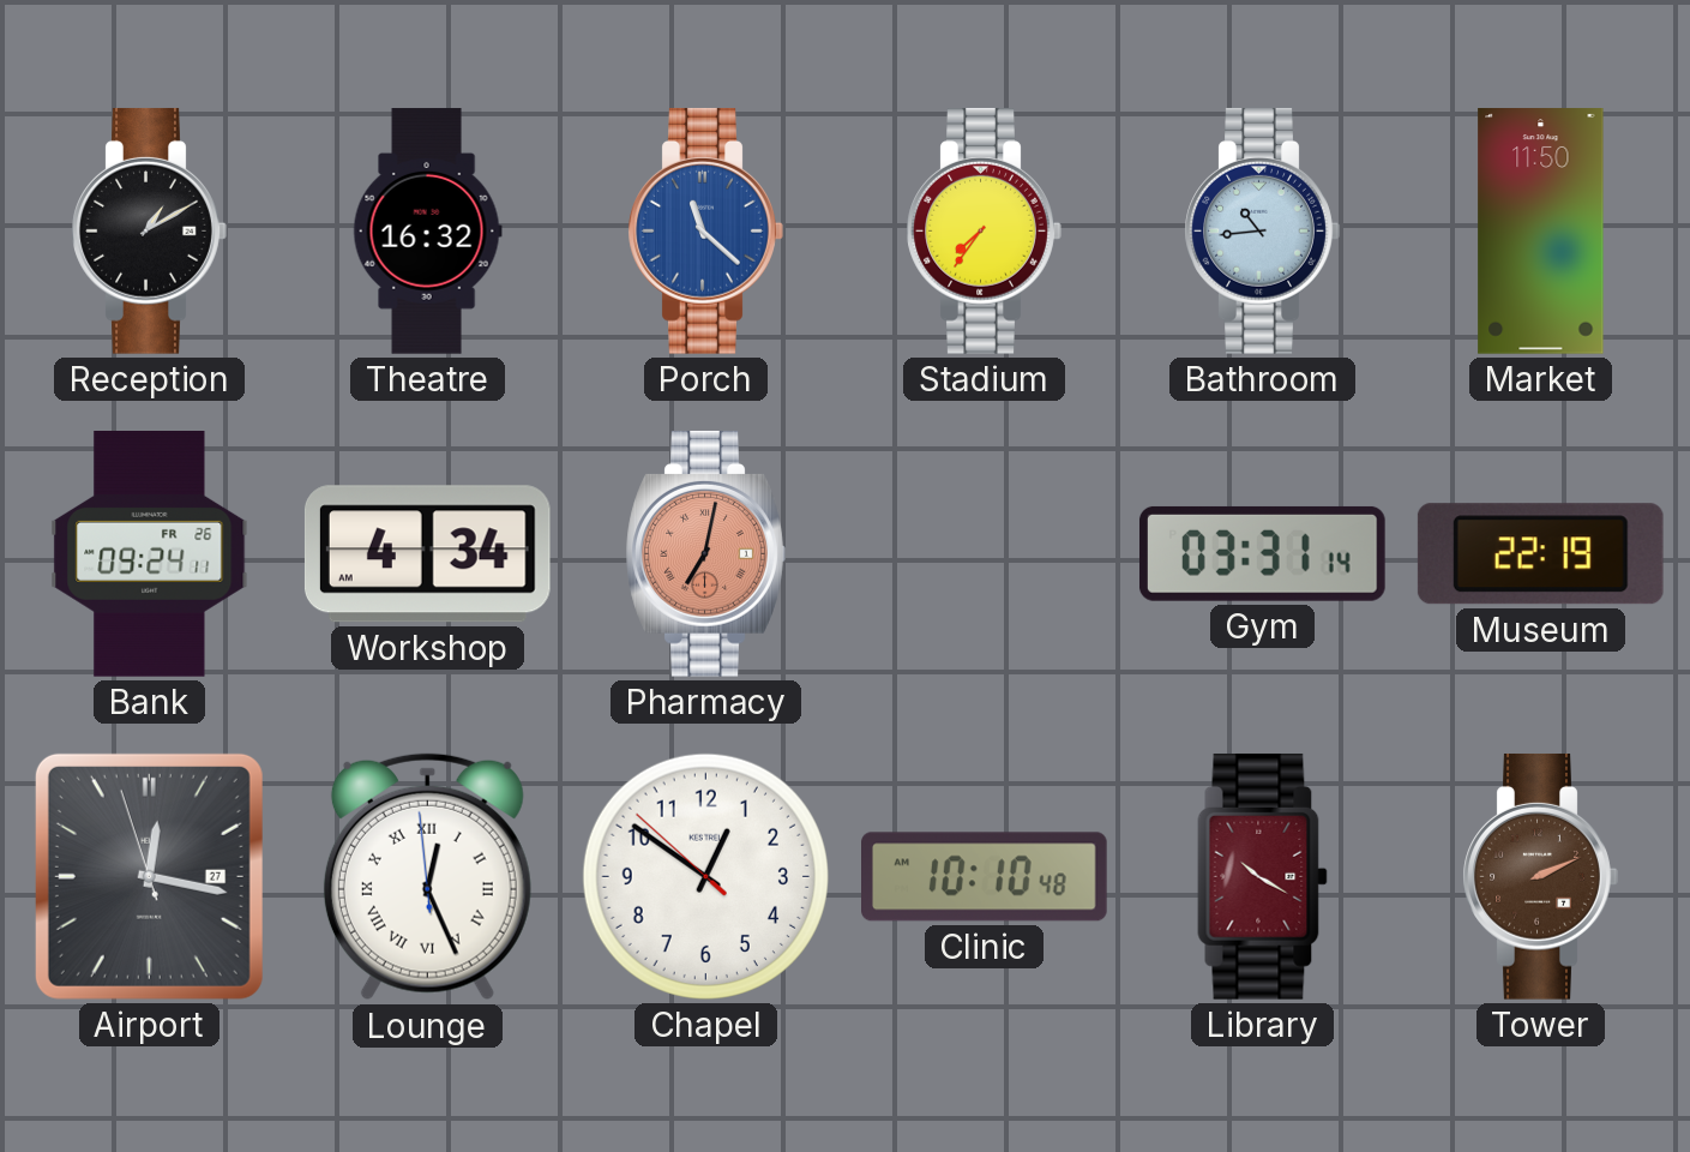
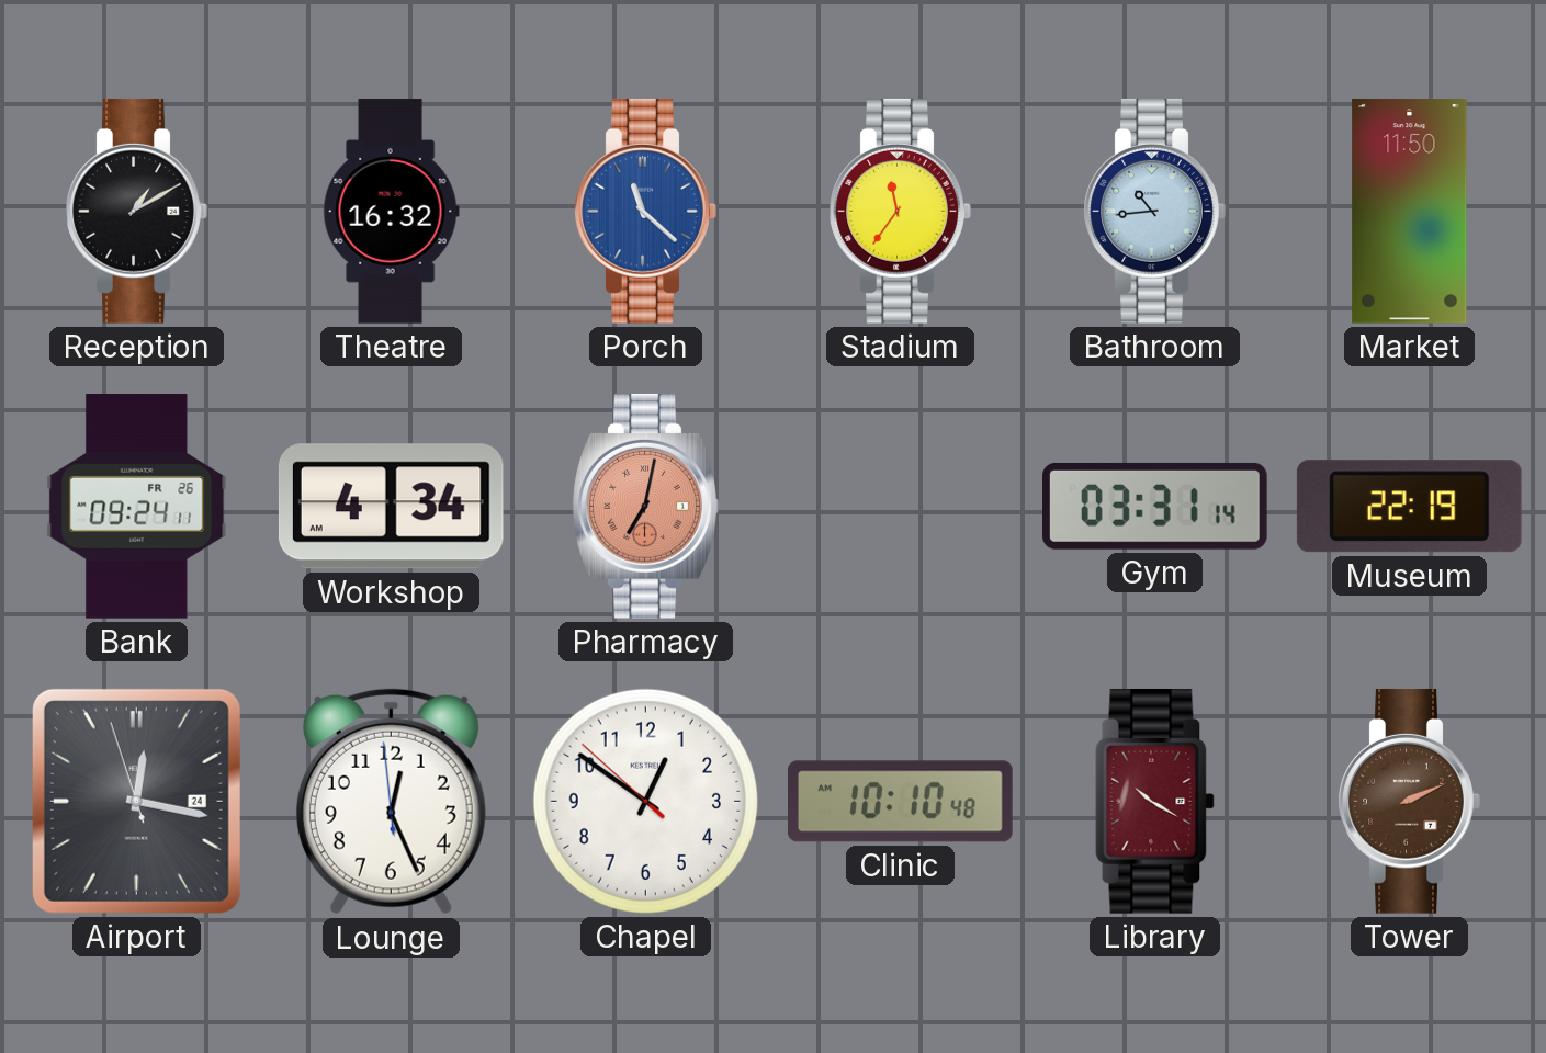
Stadium: 7:36 -> 11:36
Airport date: 27 -> 24
Lounge numerals: Roman -> Arabic
